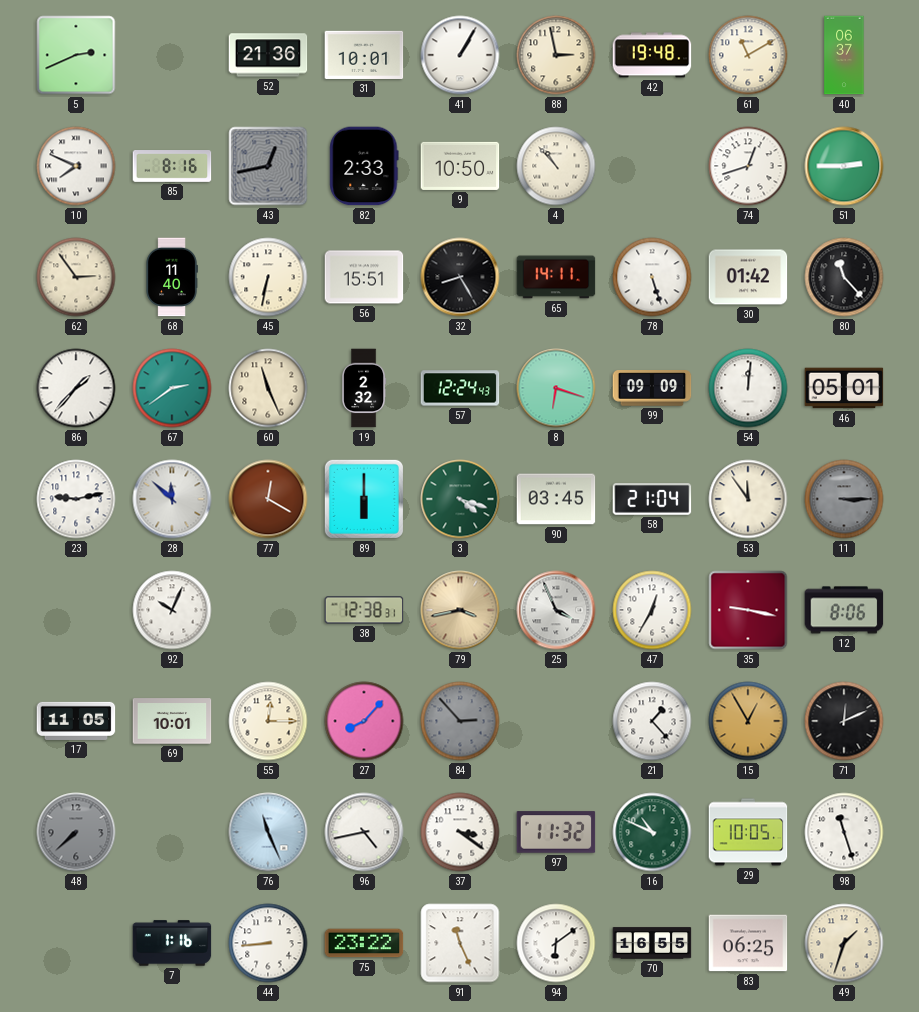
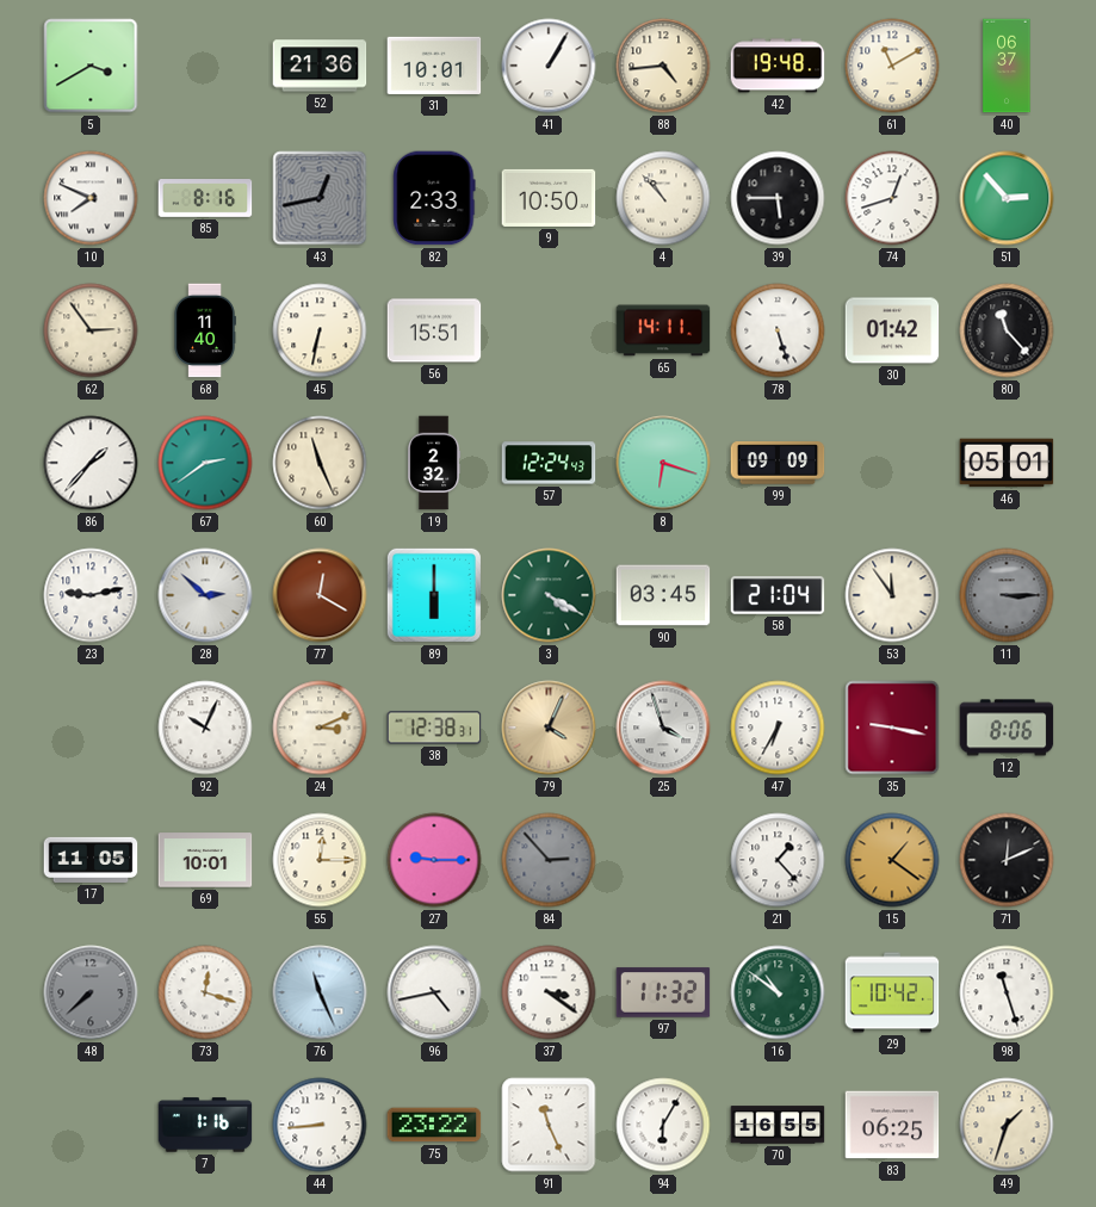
5: 2:41 -> 3:40
88: 2:58 -> 4:44
39: none -> 5:45
51: 2:45 -> 2:53
32: 8:25 -> none
54: 12:01 -> none
28: 11:52 -> 2:52
3: 4:18 -> 4:20
24: none -> 3:11
79: 3:43 -> 4:04
25: 3:56 -> 3:57
47: 12:35 -> 6:35
27: 8:07 -> 9:15
15: 12:55 -> 1:21
73: none -> 12:18
16: 10:49 -> 10:51
29: 10:05 -> 10:42
94: 6:09 -> 6:05
